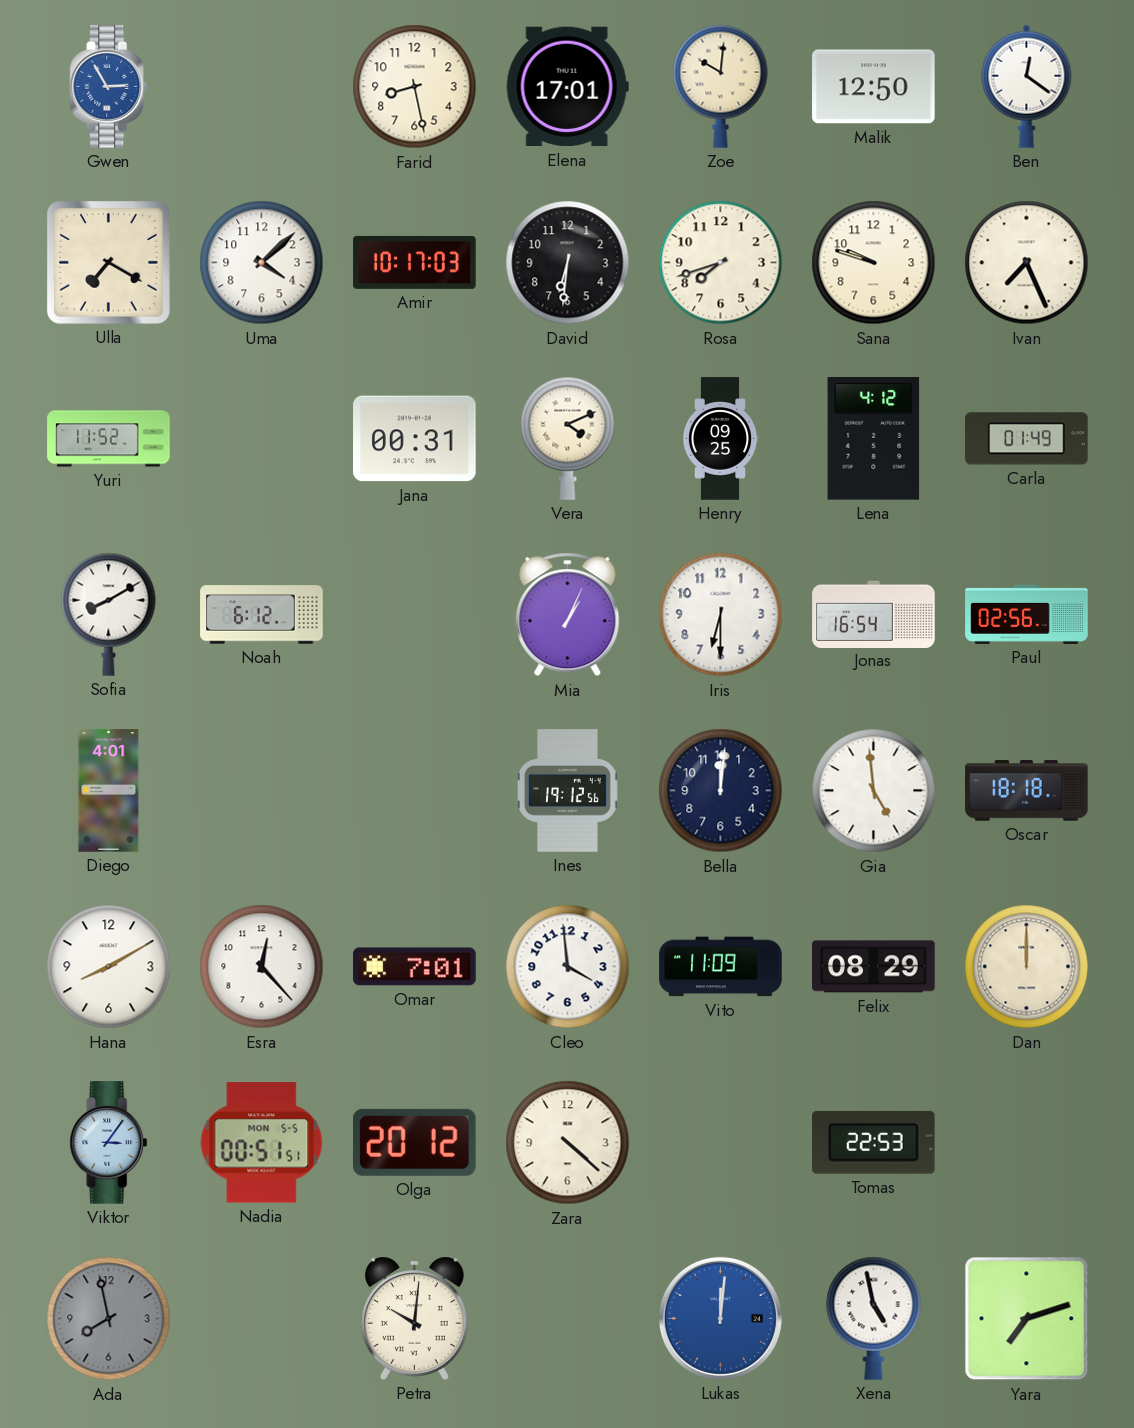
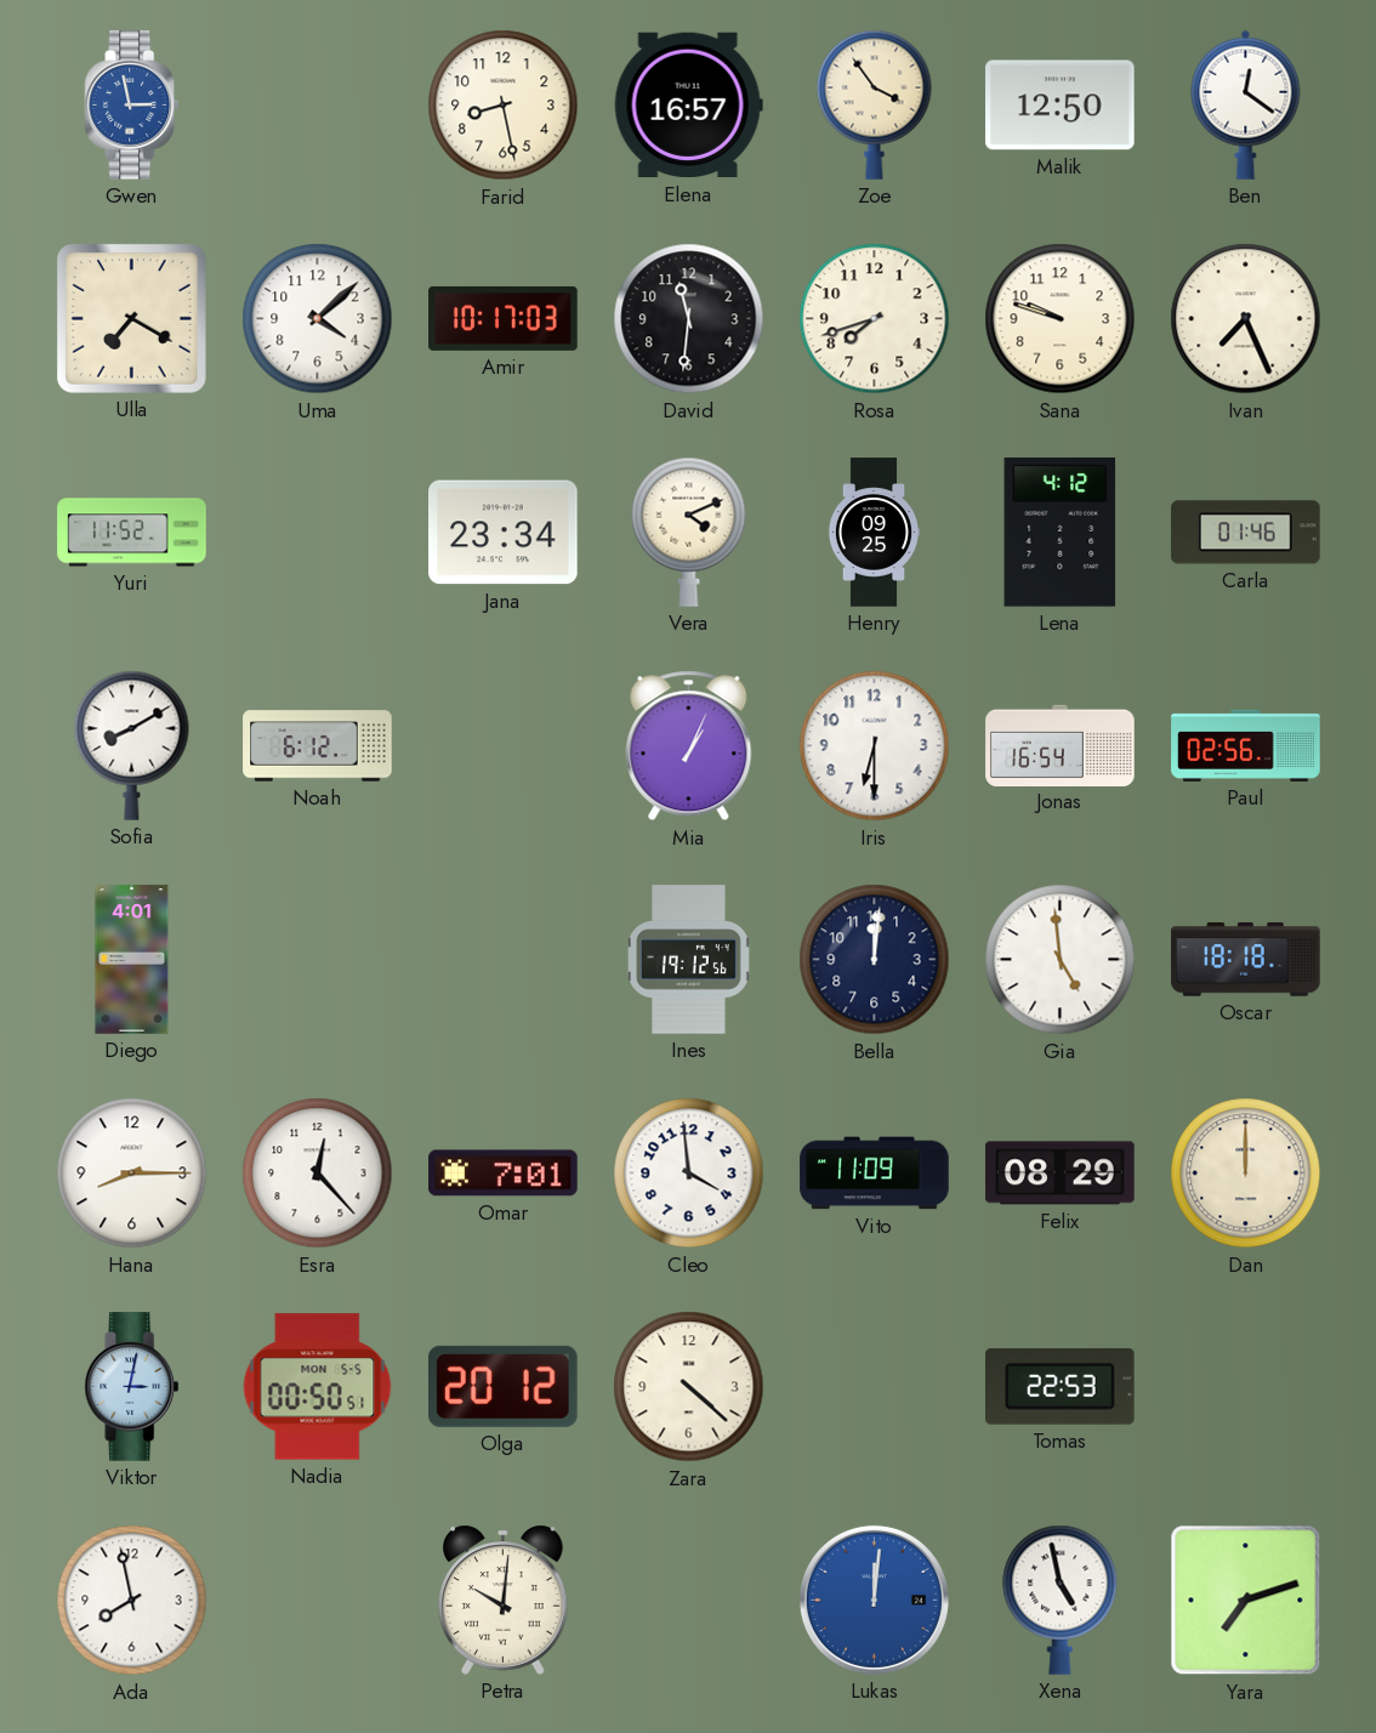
Gwen: 2:55 -> 2:58
Elena: 17:01 -> 16:57
Zoe: 10:01 -> 3:54
David: 6:31 -> 11:31
Jana: 00:31 -> 23:34
Carla: 01:49 -> 01:46
Hana: 8:10 -> 8:15
Viktor: 3:06 -> 3:02
Nadia: 00:51 -> 00:50
Ada dial: grey -> white
